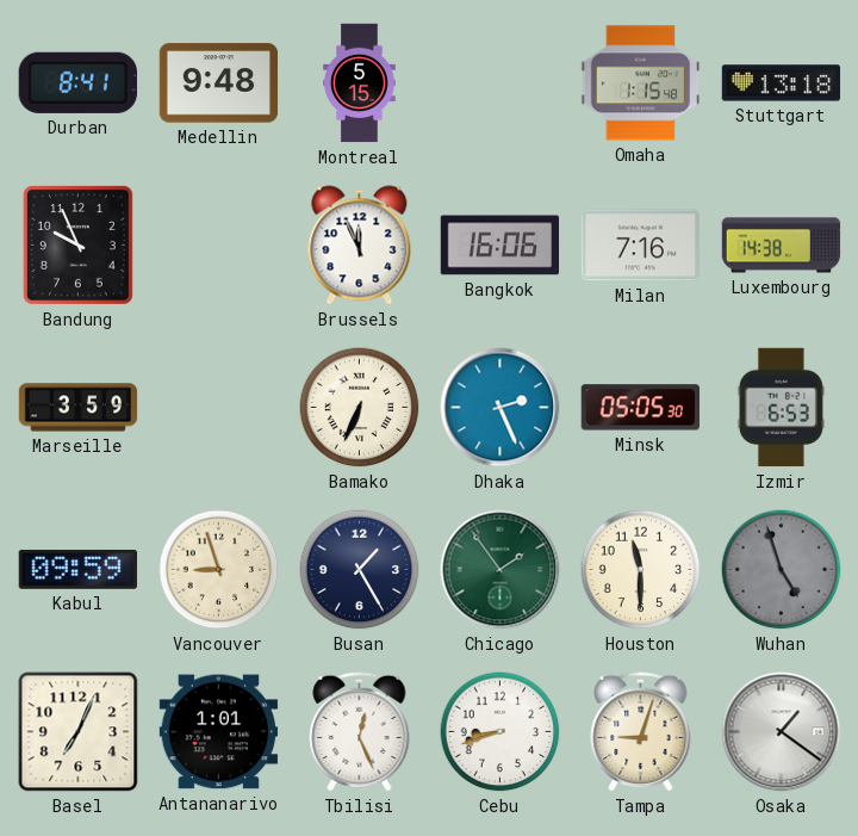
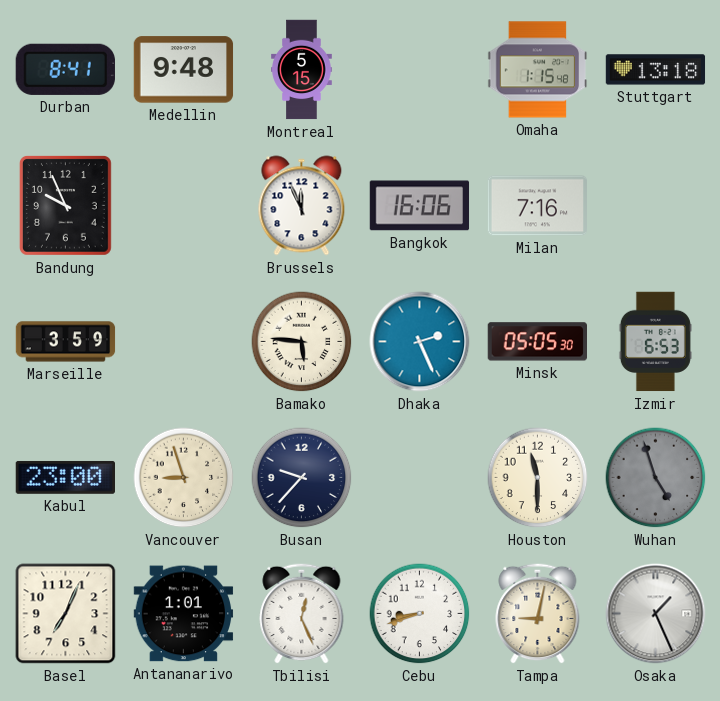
Luxembourg: 14:38 -> none
Bamako: 6:34 -> 5:46
Kabul: 09:59 -> 23:00
Busan: 1:25 -> 9:37
Chicago: 1:54 -> none
Tampa: 9:03 -> 9:02
Osaka: 1:21 -> 1:26
